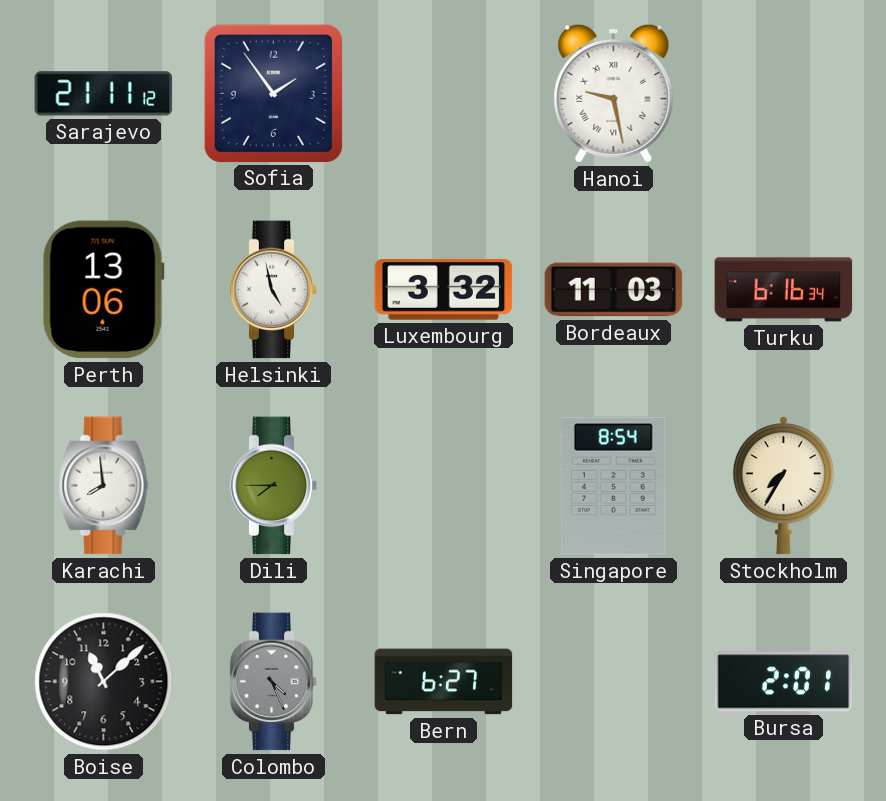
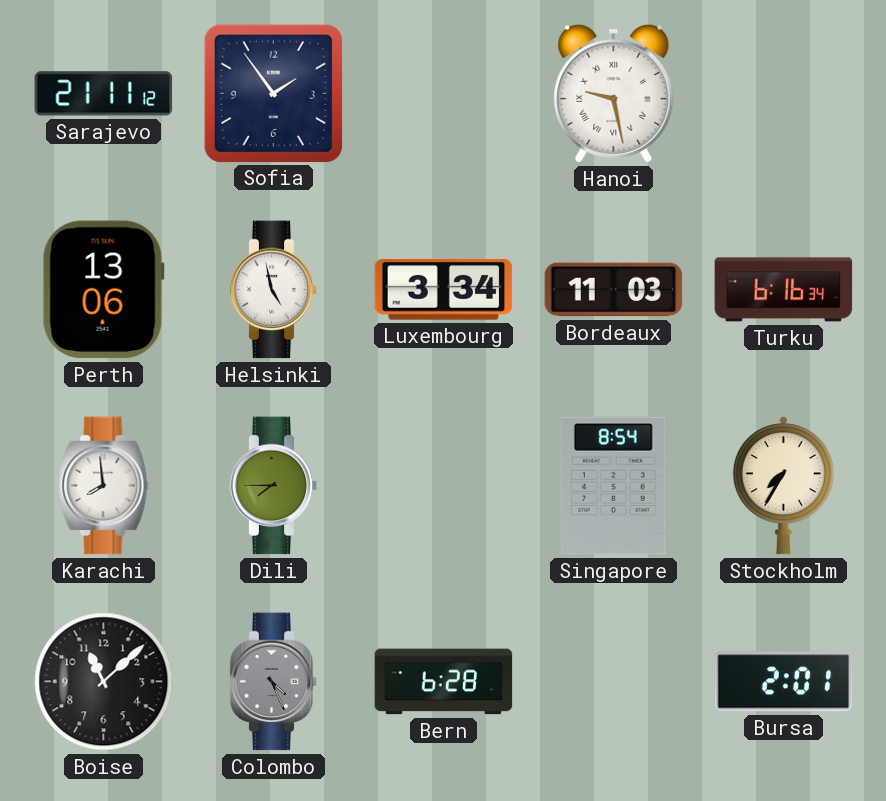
Luxembourg: 3:32 -> 3:34
Bern: 6:27 -> 6:28
